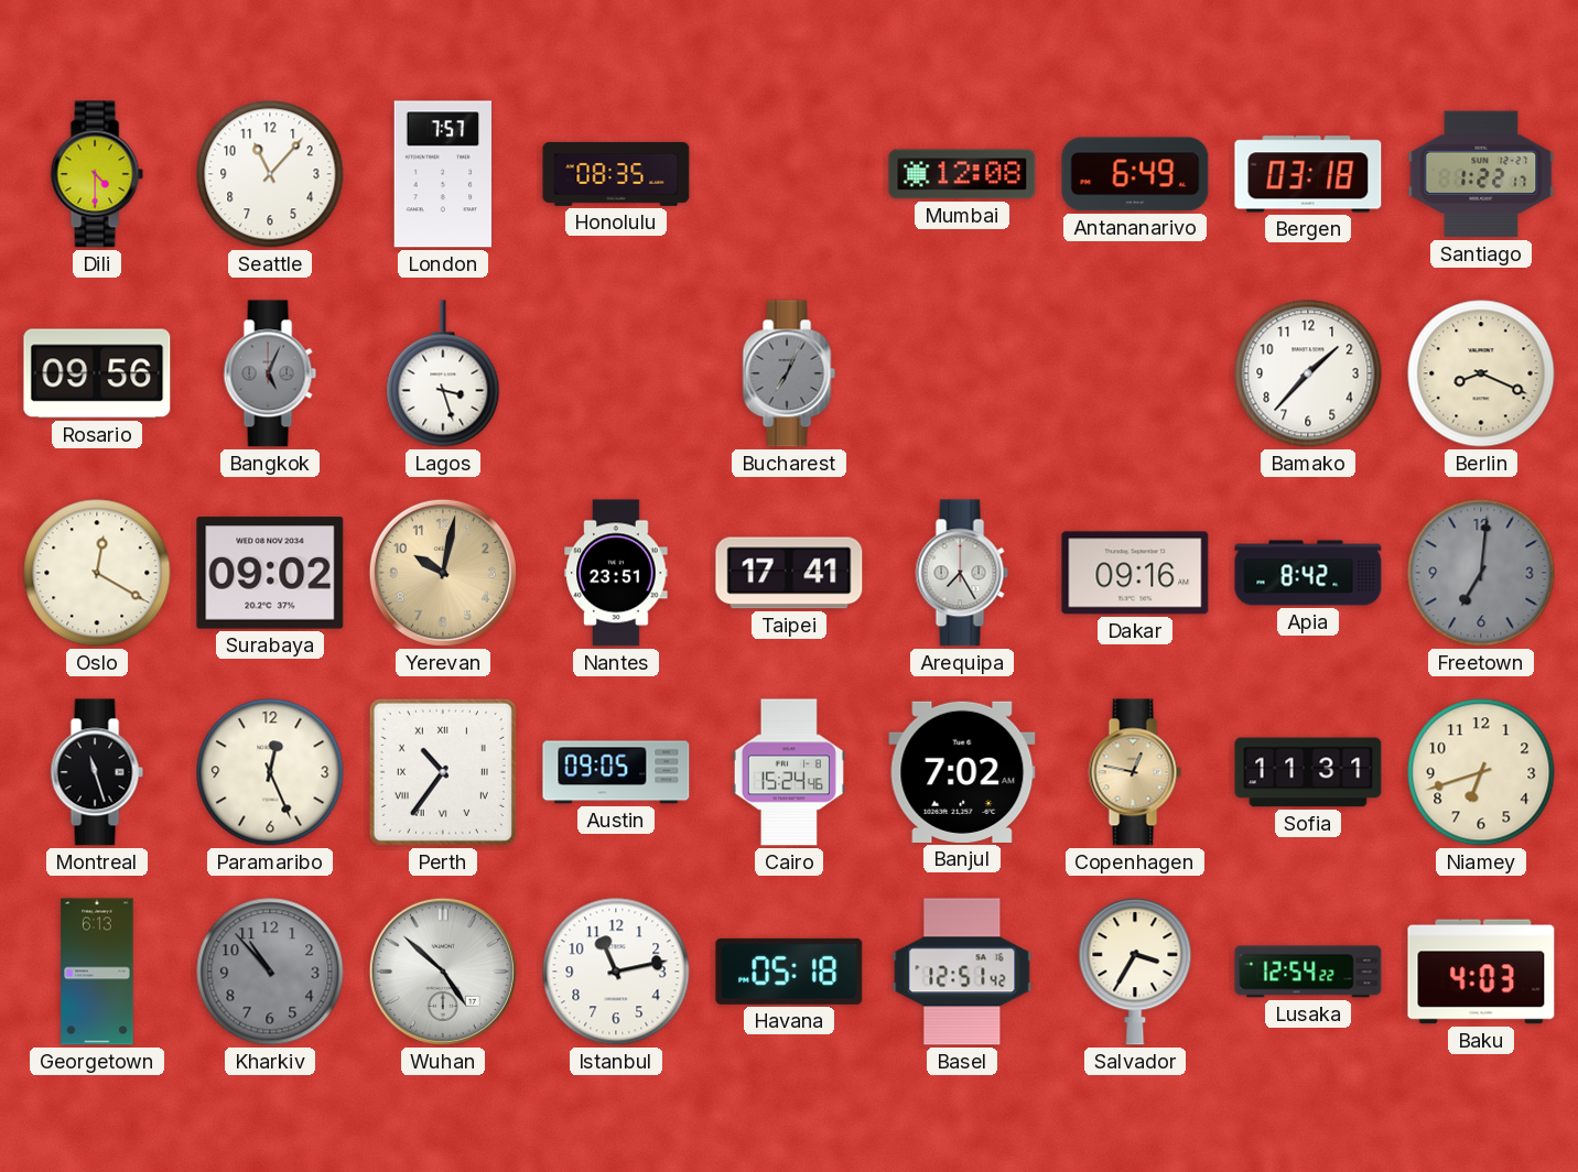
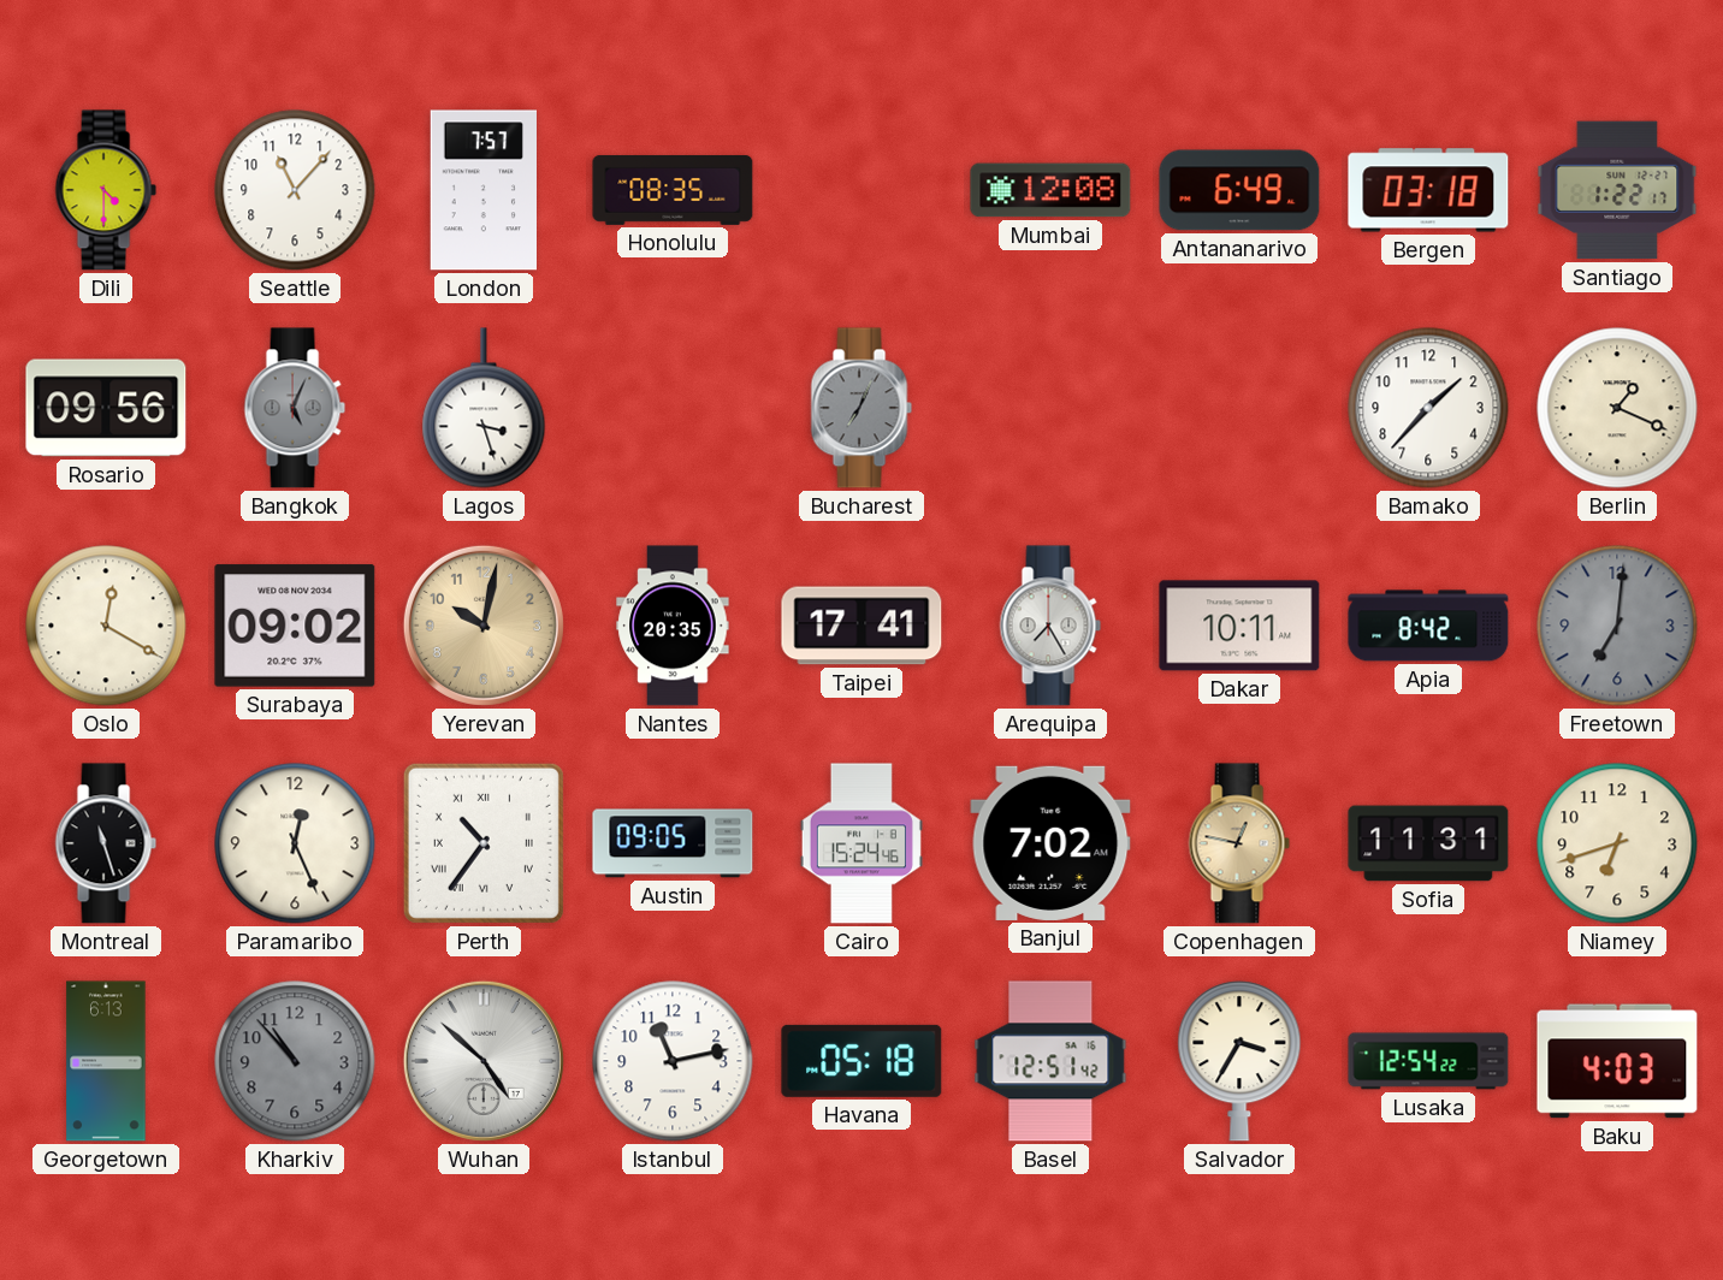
Berlin: 8:19 -> 1:19
Nantes: 23:51 -> 20:35
Dakar: 09:16 -> 10:11
